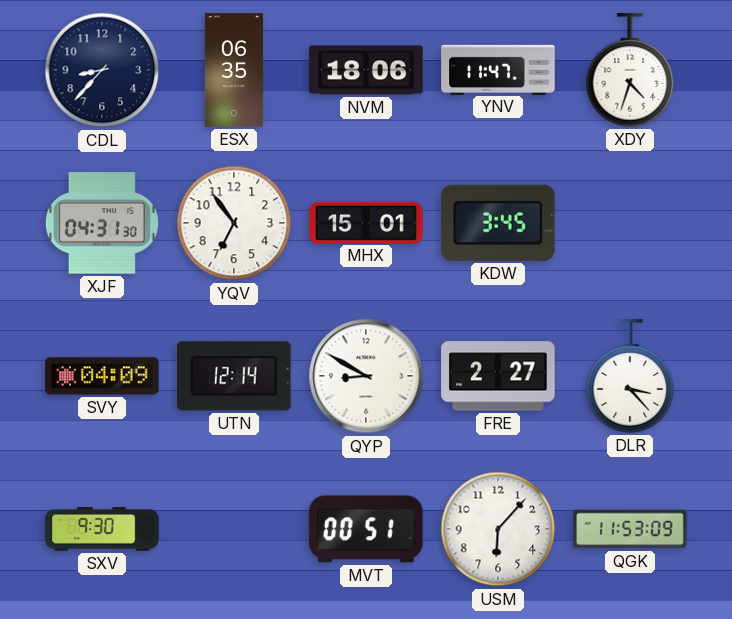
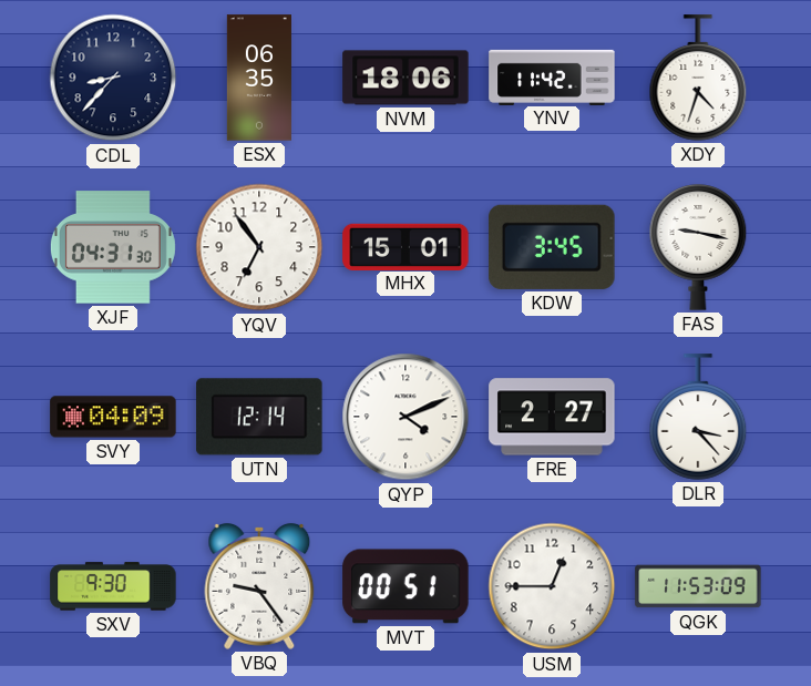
YNV: 11:47 -> 11:42
FAS: none -> 9:17
QYP: 8:50 -> 4:11
VBQ: none -> 9:24
USM: 6:07 -> 12:45
